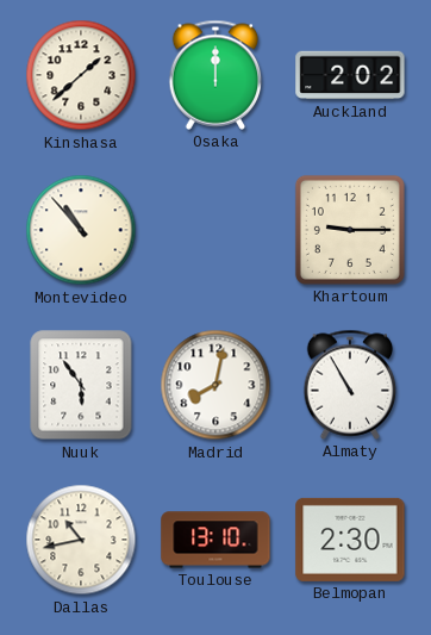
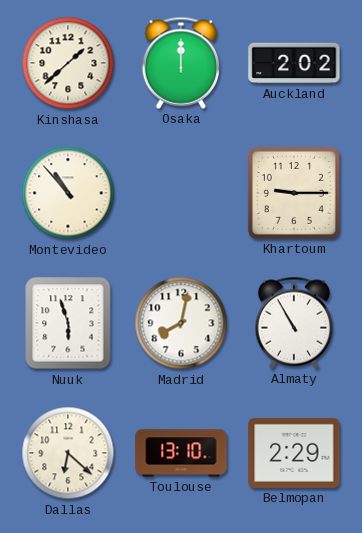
Nuuk: 5:54 -> 5:57
Dallas: 10:43 -> 6:22
Belmopan: 2:30 -> 2:29
